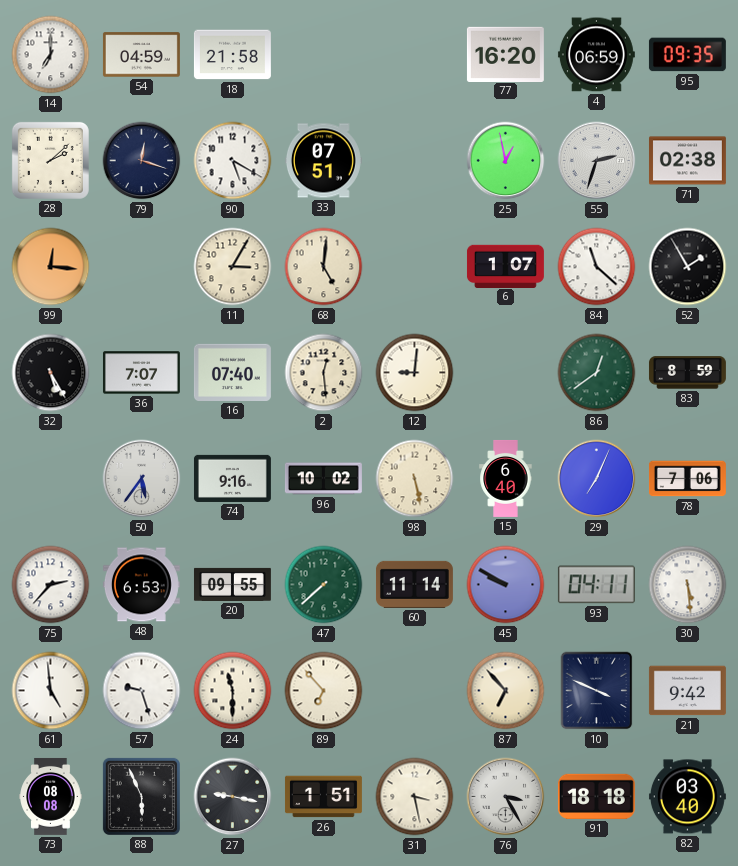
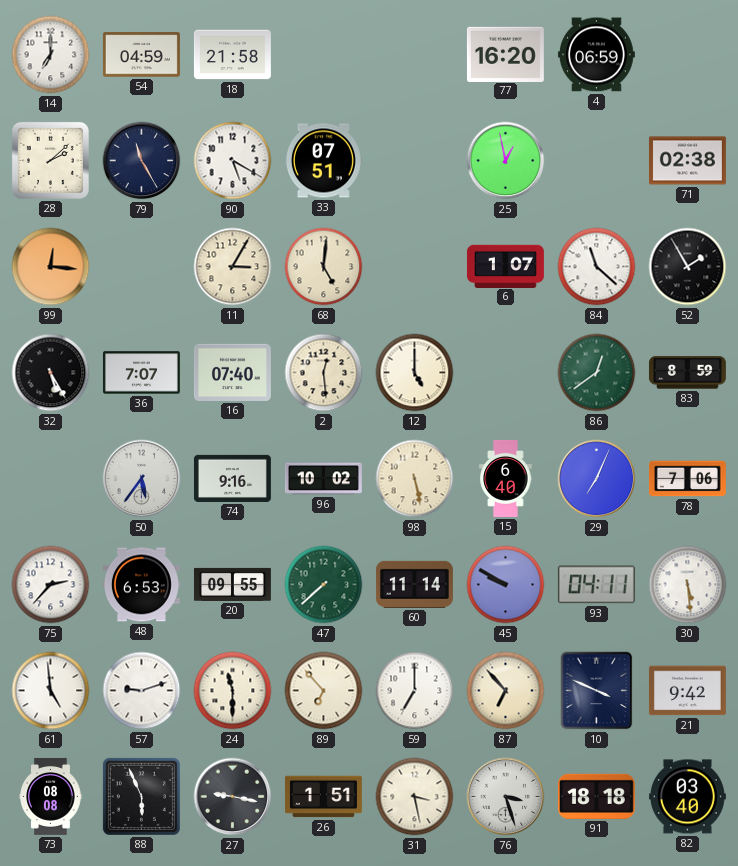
95: 09:35 -> none
79: 12:18 -> 11:25
55: 2:33 -> none
12: 9:01 -> 5:00
57: 9:27 -> 9:12
59: none -> 7:00
76: 3:25 -> 3:27
